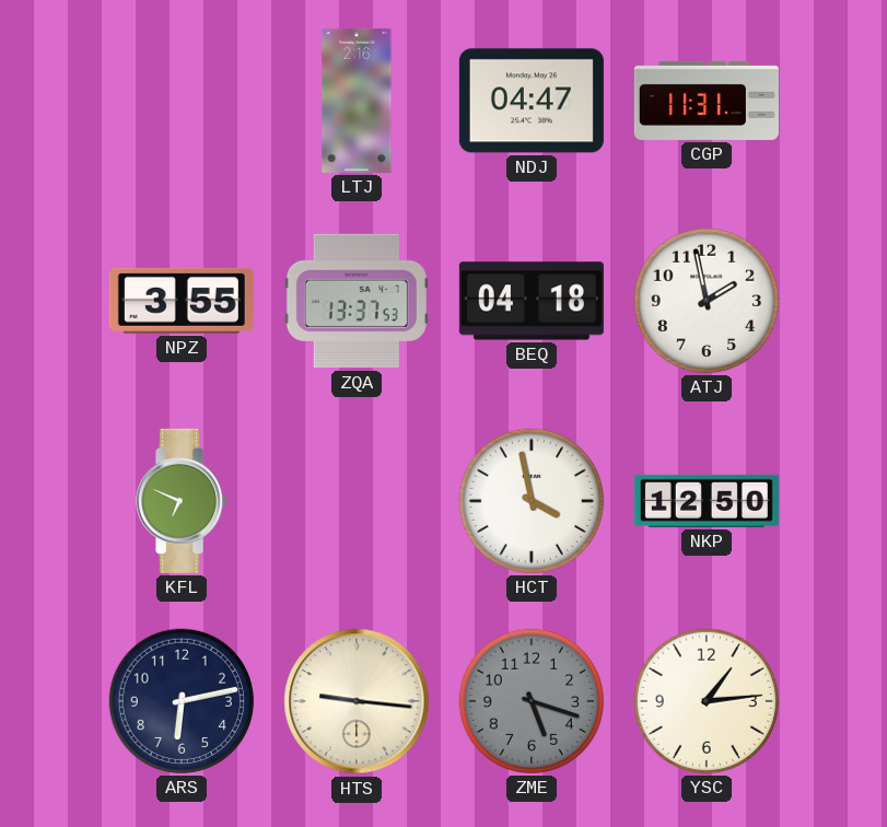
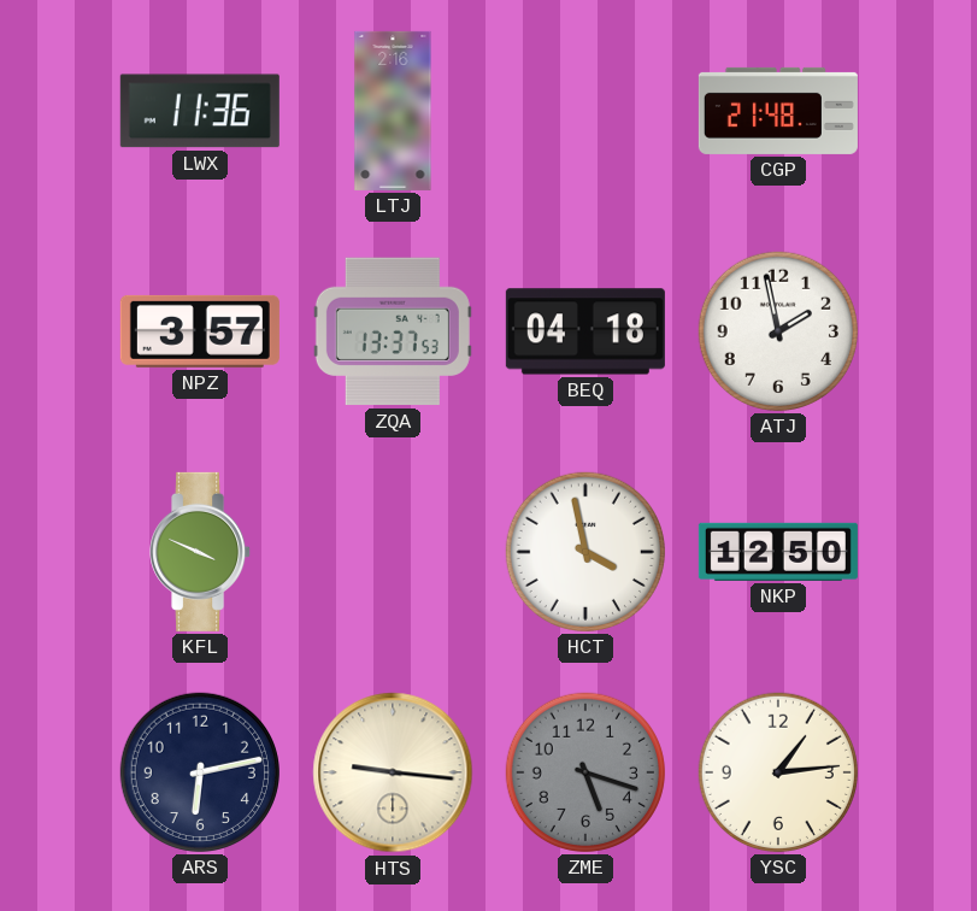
LWX: none -> 11:36
NDJ: 04:47 -> none
CGP: 11:31 -> 21:48
NPZ: 3:55 -> 3:57
KFL: 6:49 -> 3:49
